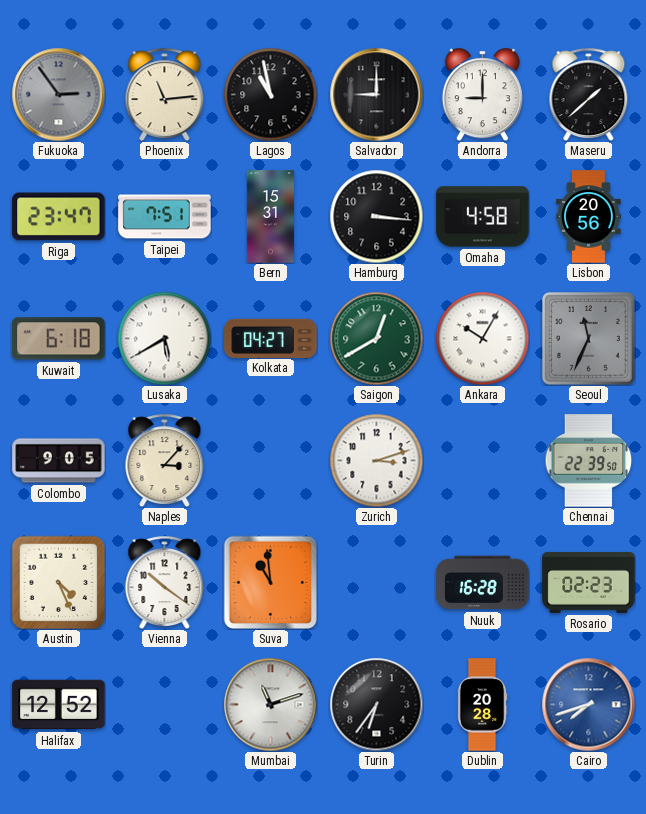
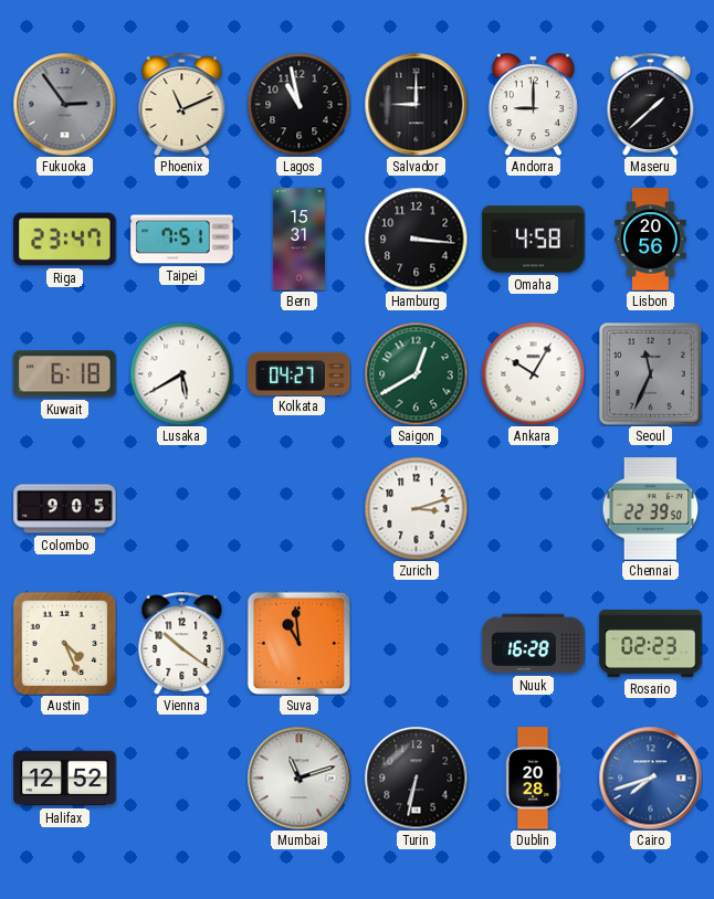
Phoenix: 11:14 -> 11:11
Naples: 3:07 -> none
Turin: 6:36 -> 6:32
